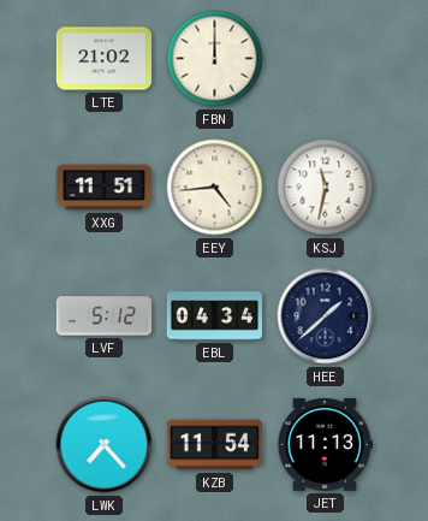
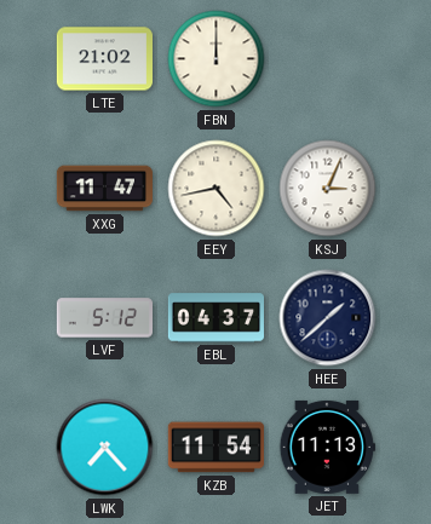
XXG: 11:51 -> 11:47
EEY: 4:44 -> 4:43
KSJ: 11:32 -> 3:04
EBL: 04:34 -> 04:37
